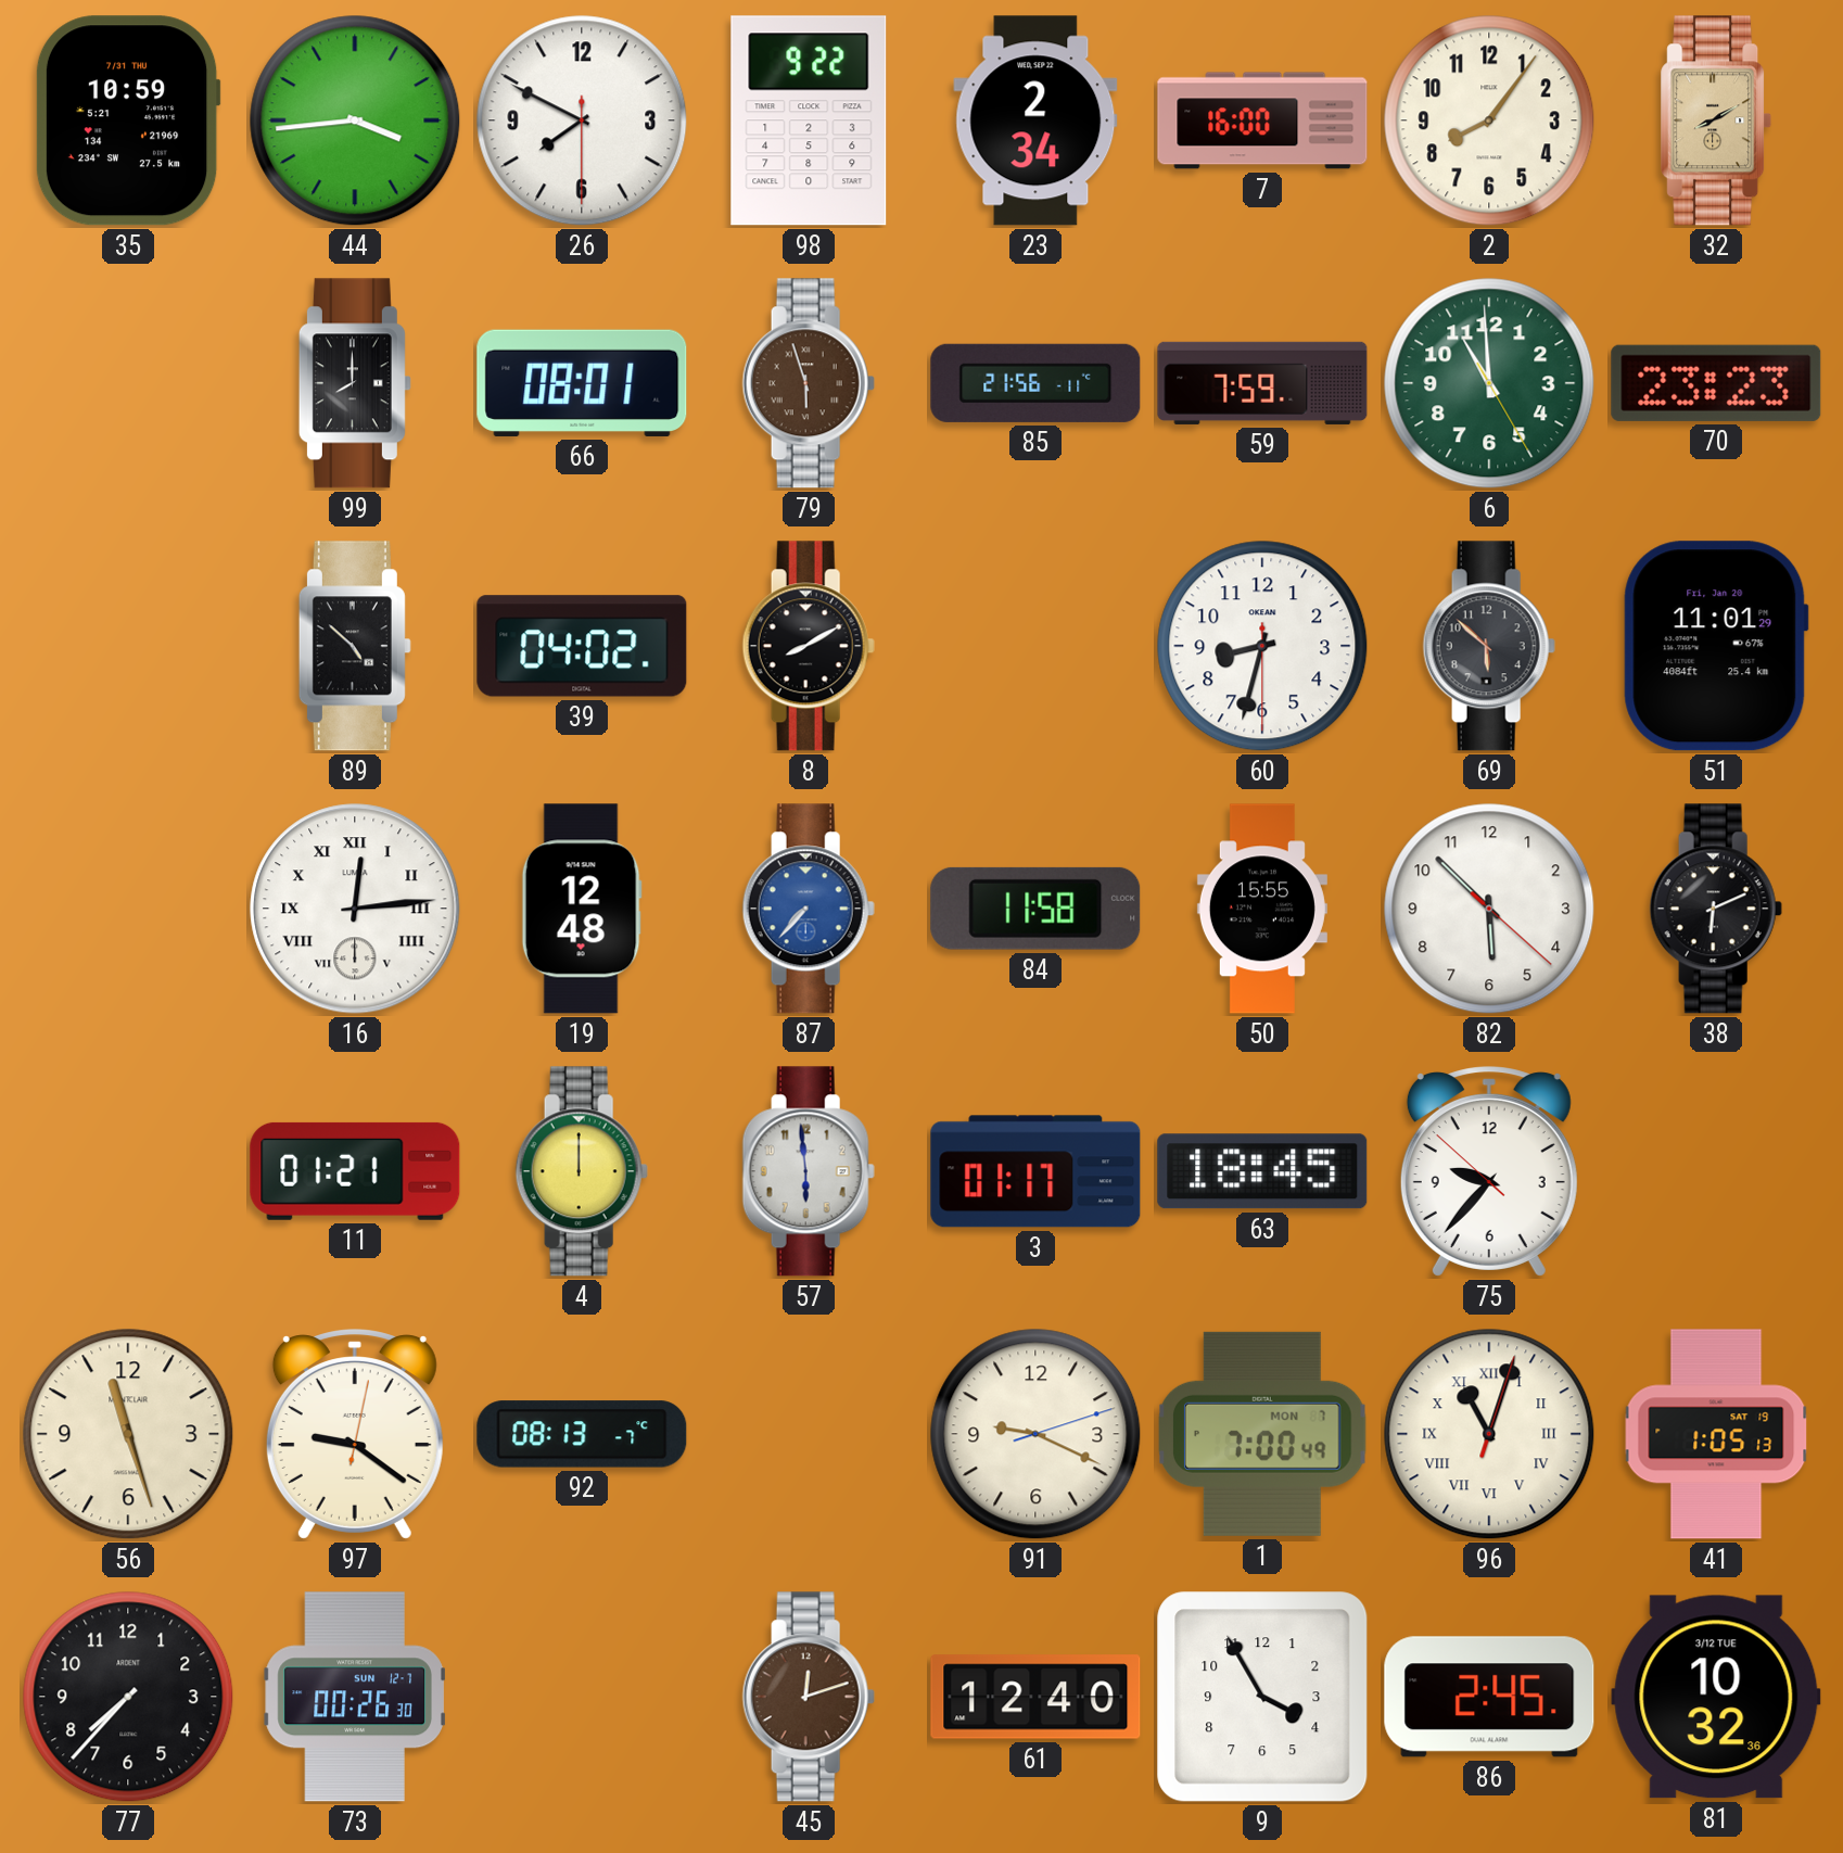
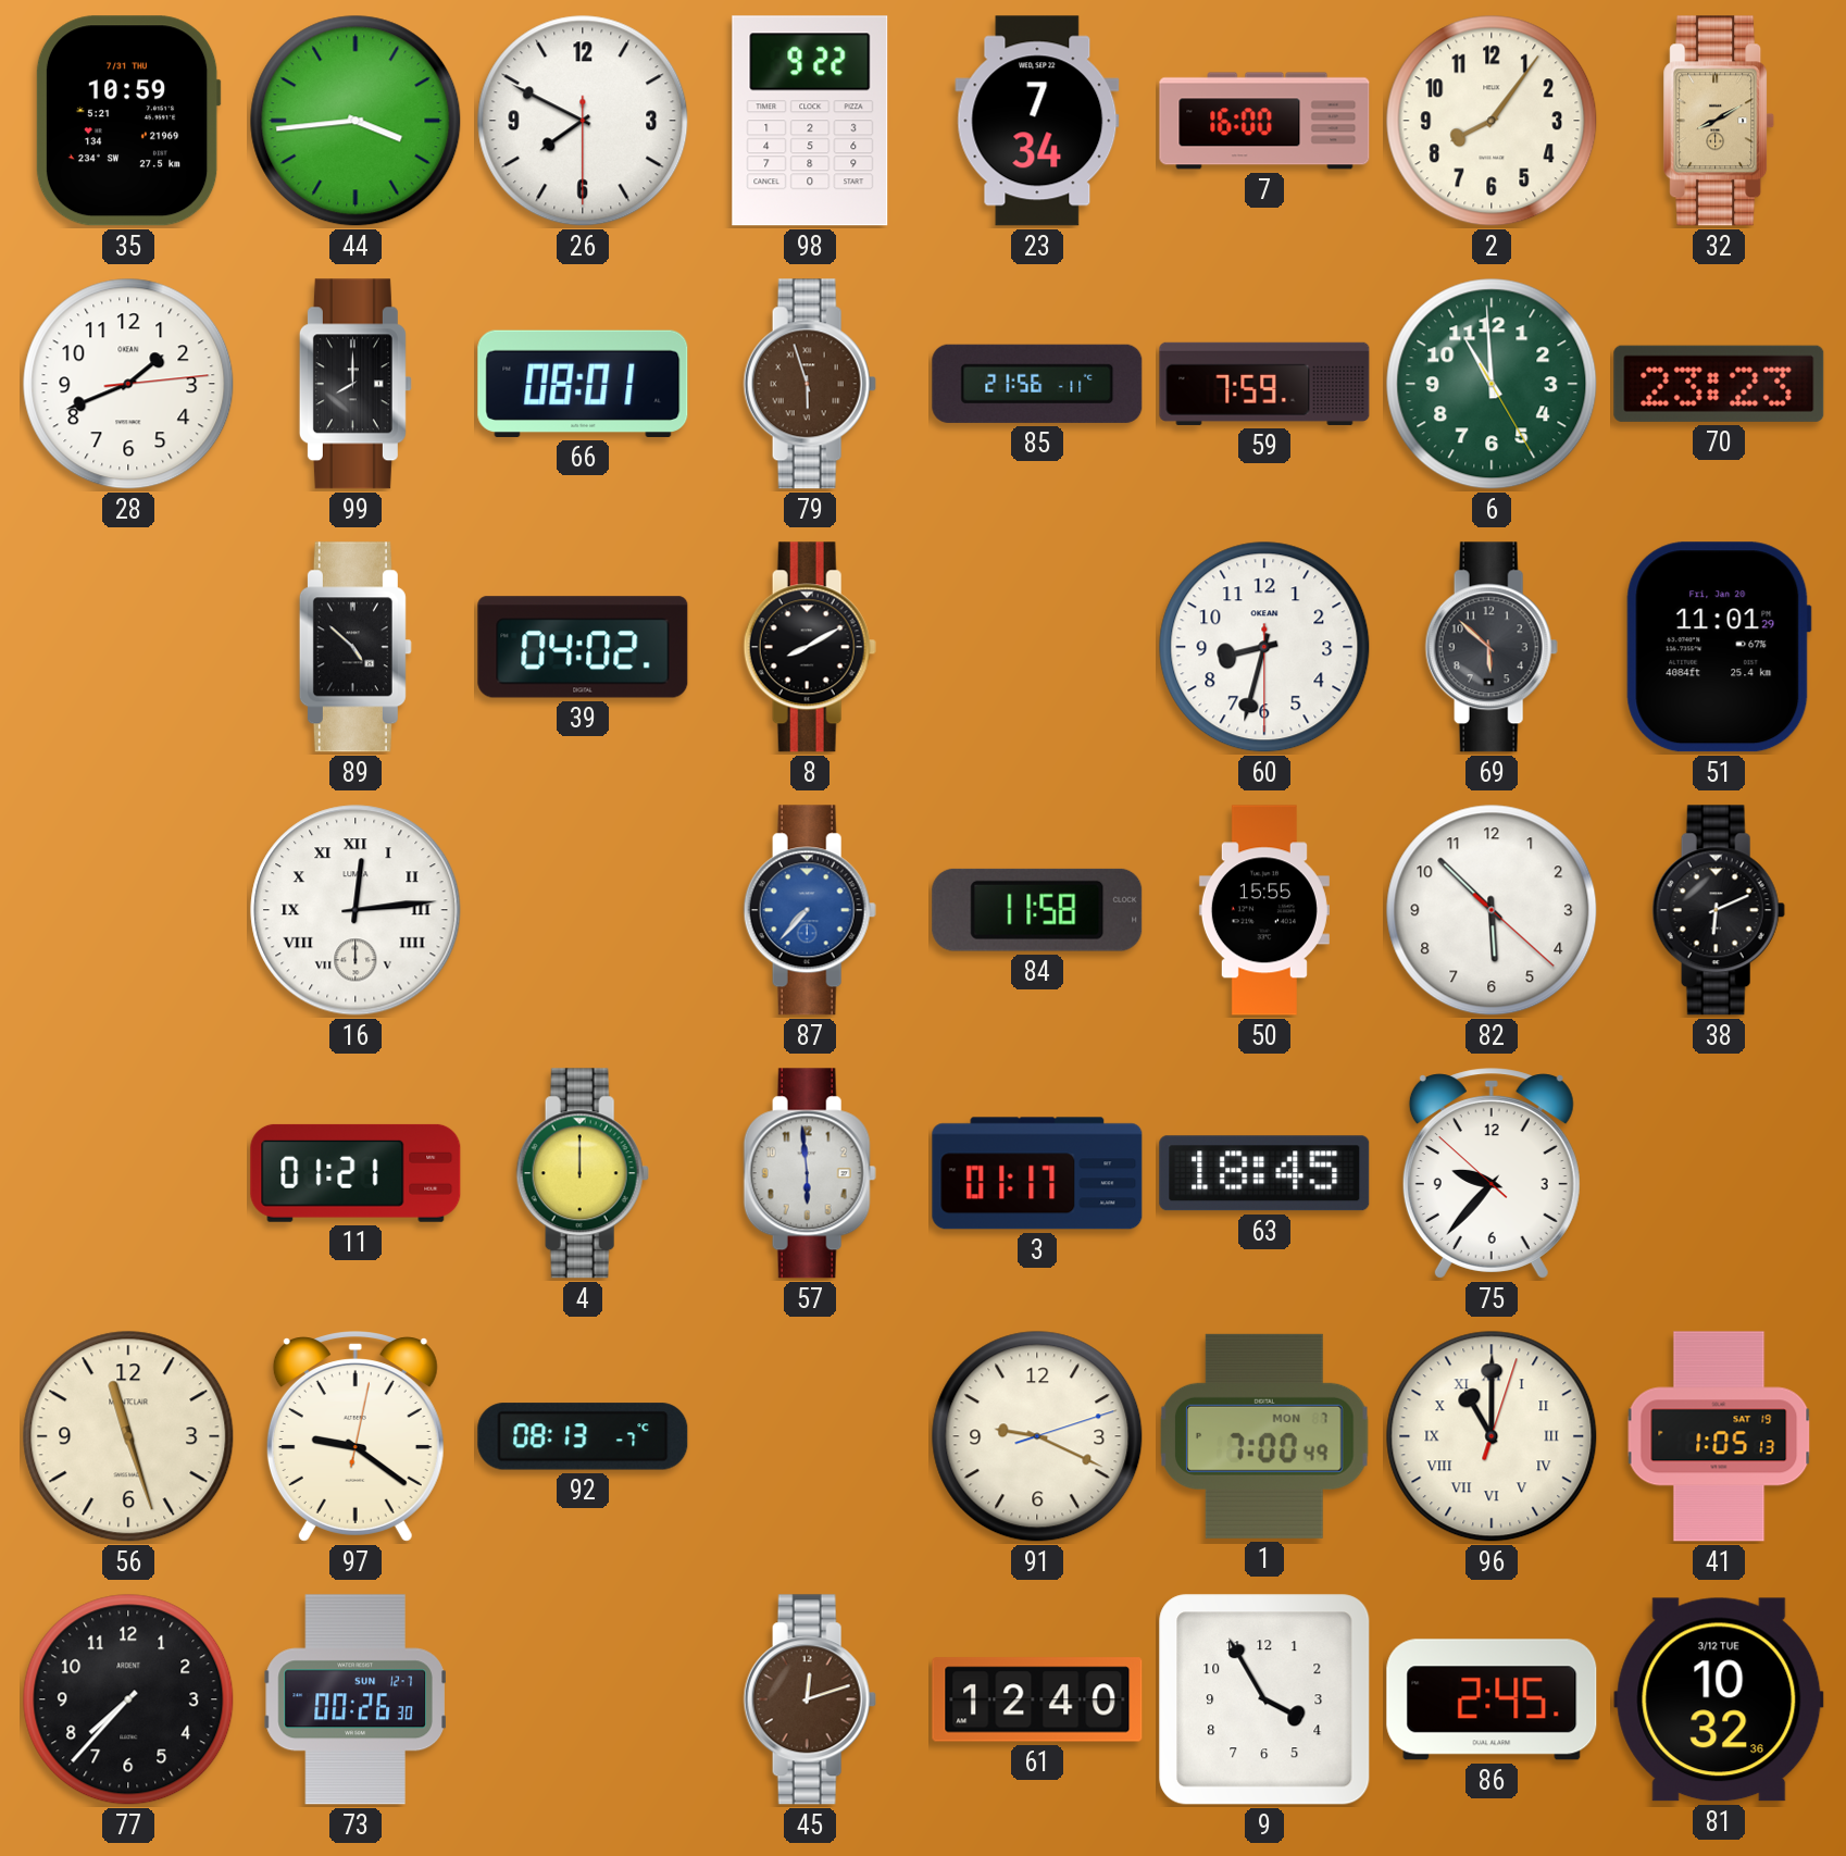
23: 2:34 -> 7:34
28: none -> 1:41
19: 12:48 -> none
96: 11:03 -> 11:00
